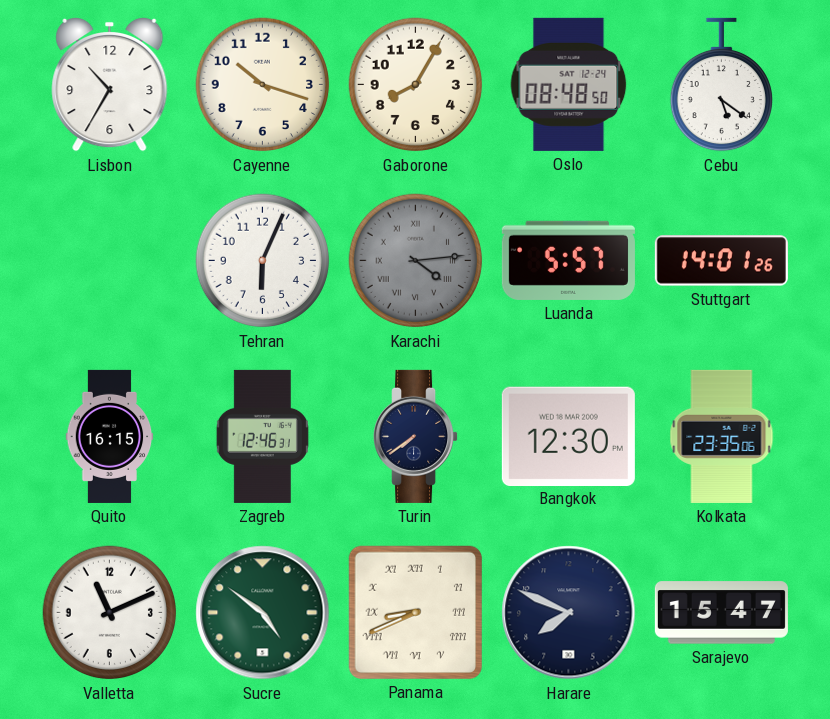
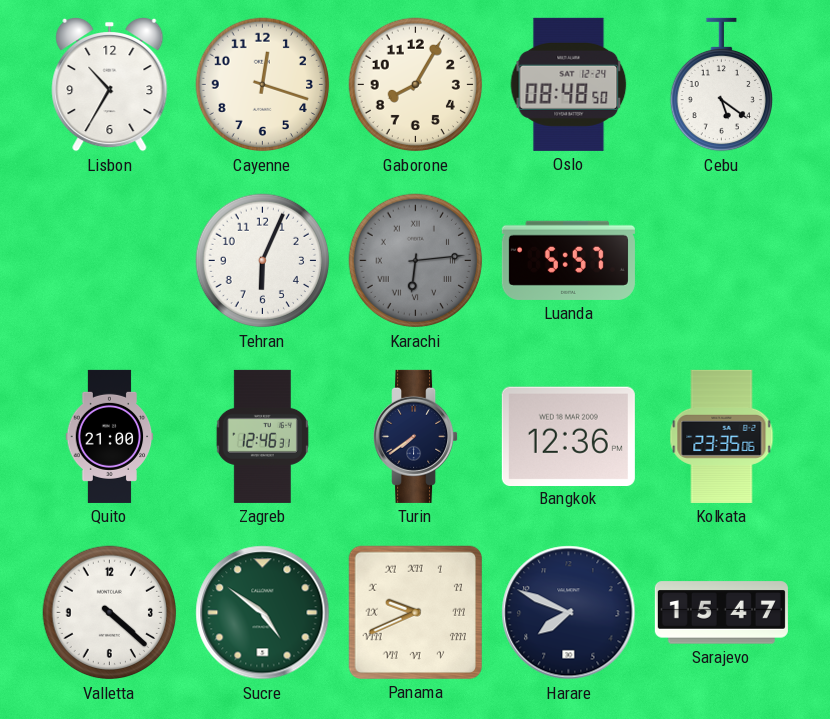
Cayenne: 10:18 -> 12:18
Karachi: 4:14 -> 6:14
Stuttgart: 14:01 -> none
Quito: 16:15 -> 21:00
Bangkok: 12:30 -> 12:36
Valletta: 11:11 -> 4:22
Panama: 8:41 -> 9:41
